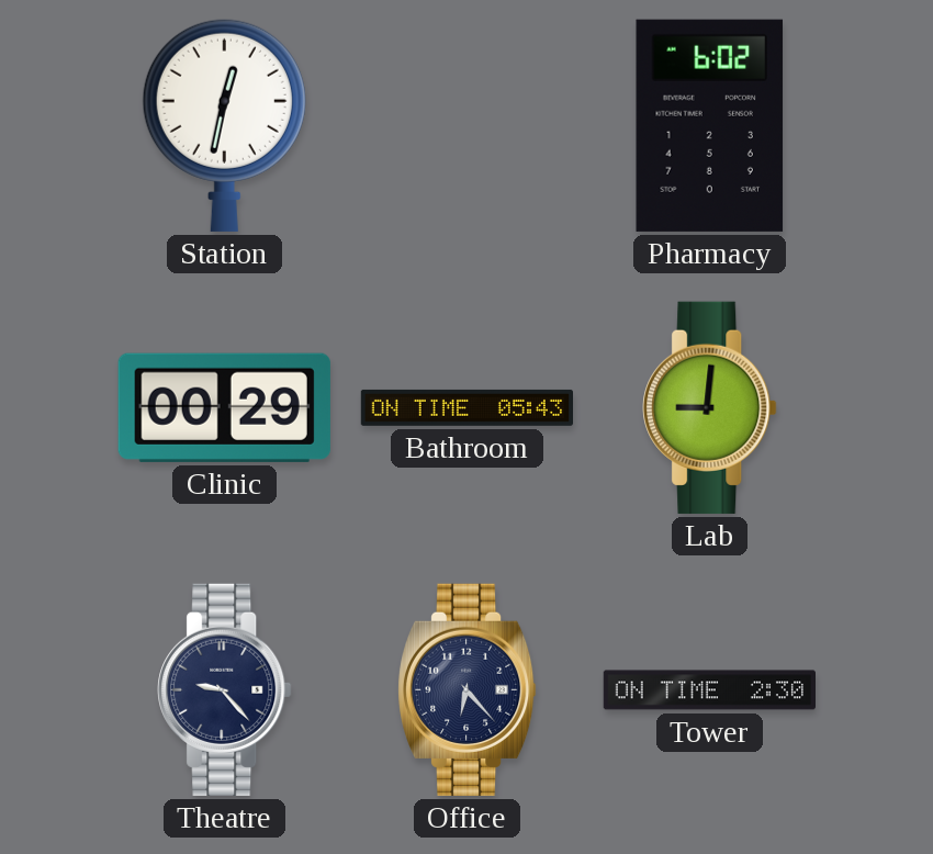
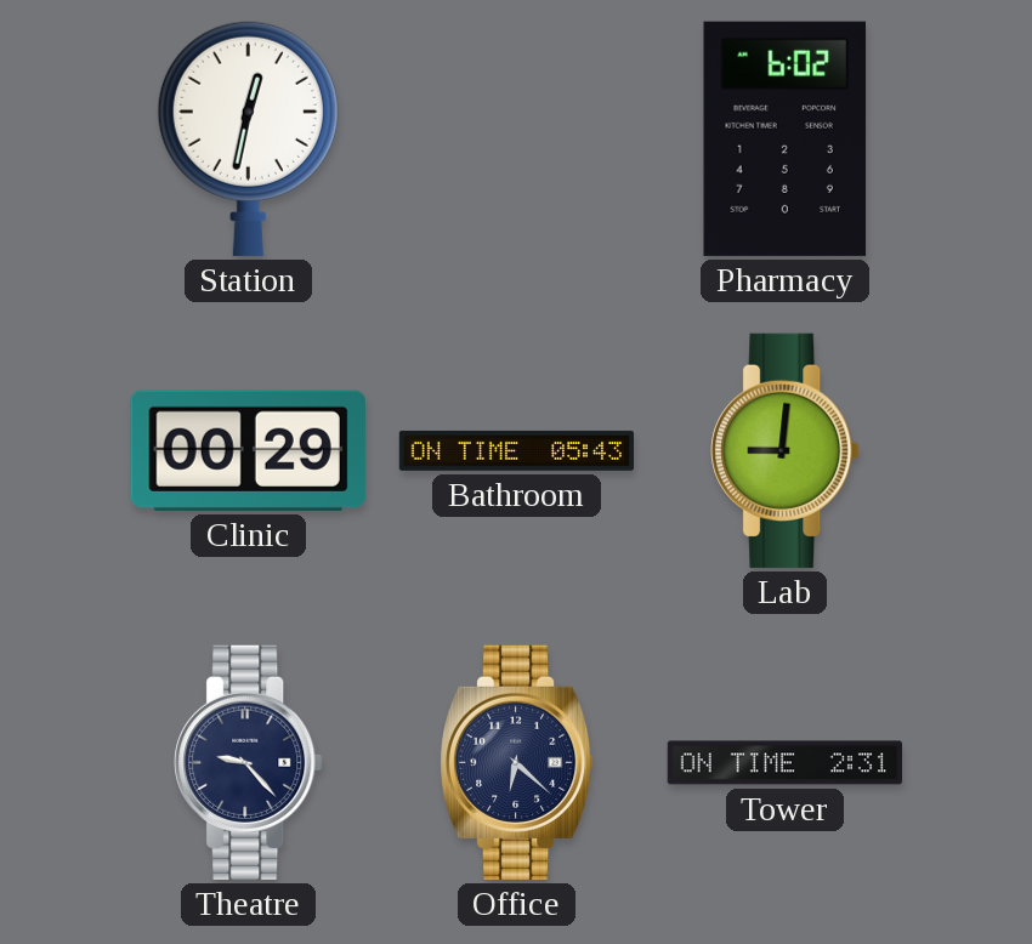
Office: 6:23 -> 6:22
Tower: 2:30 -> 2:31
